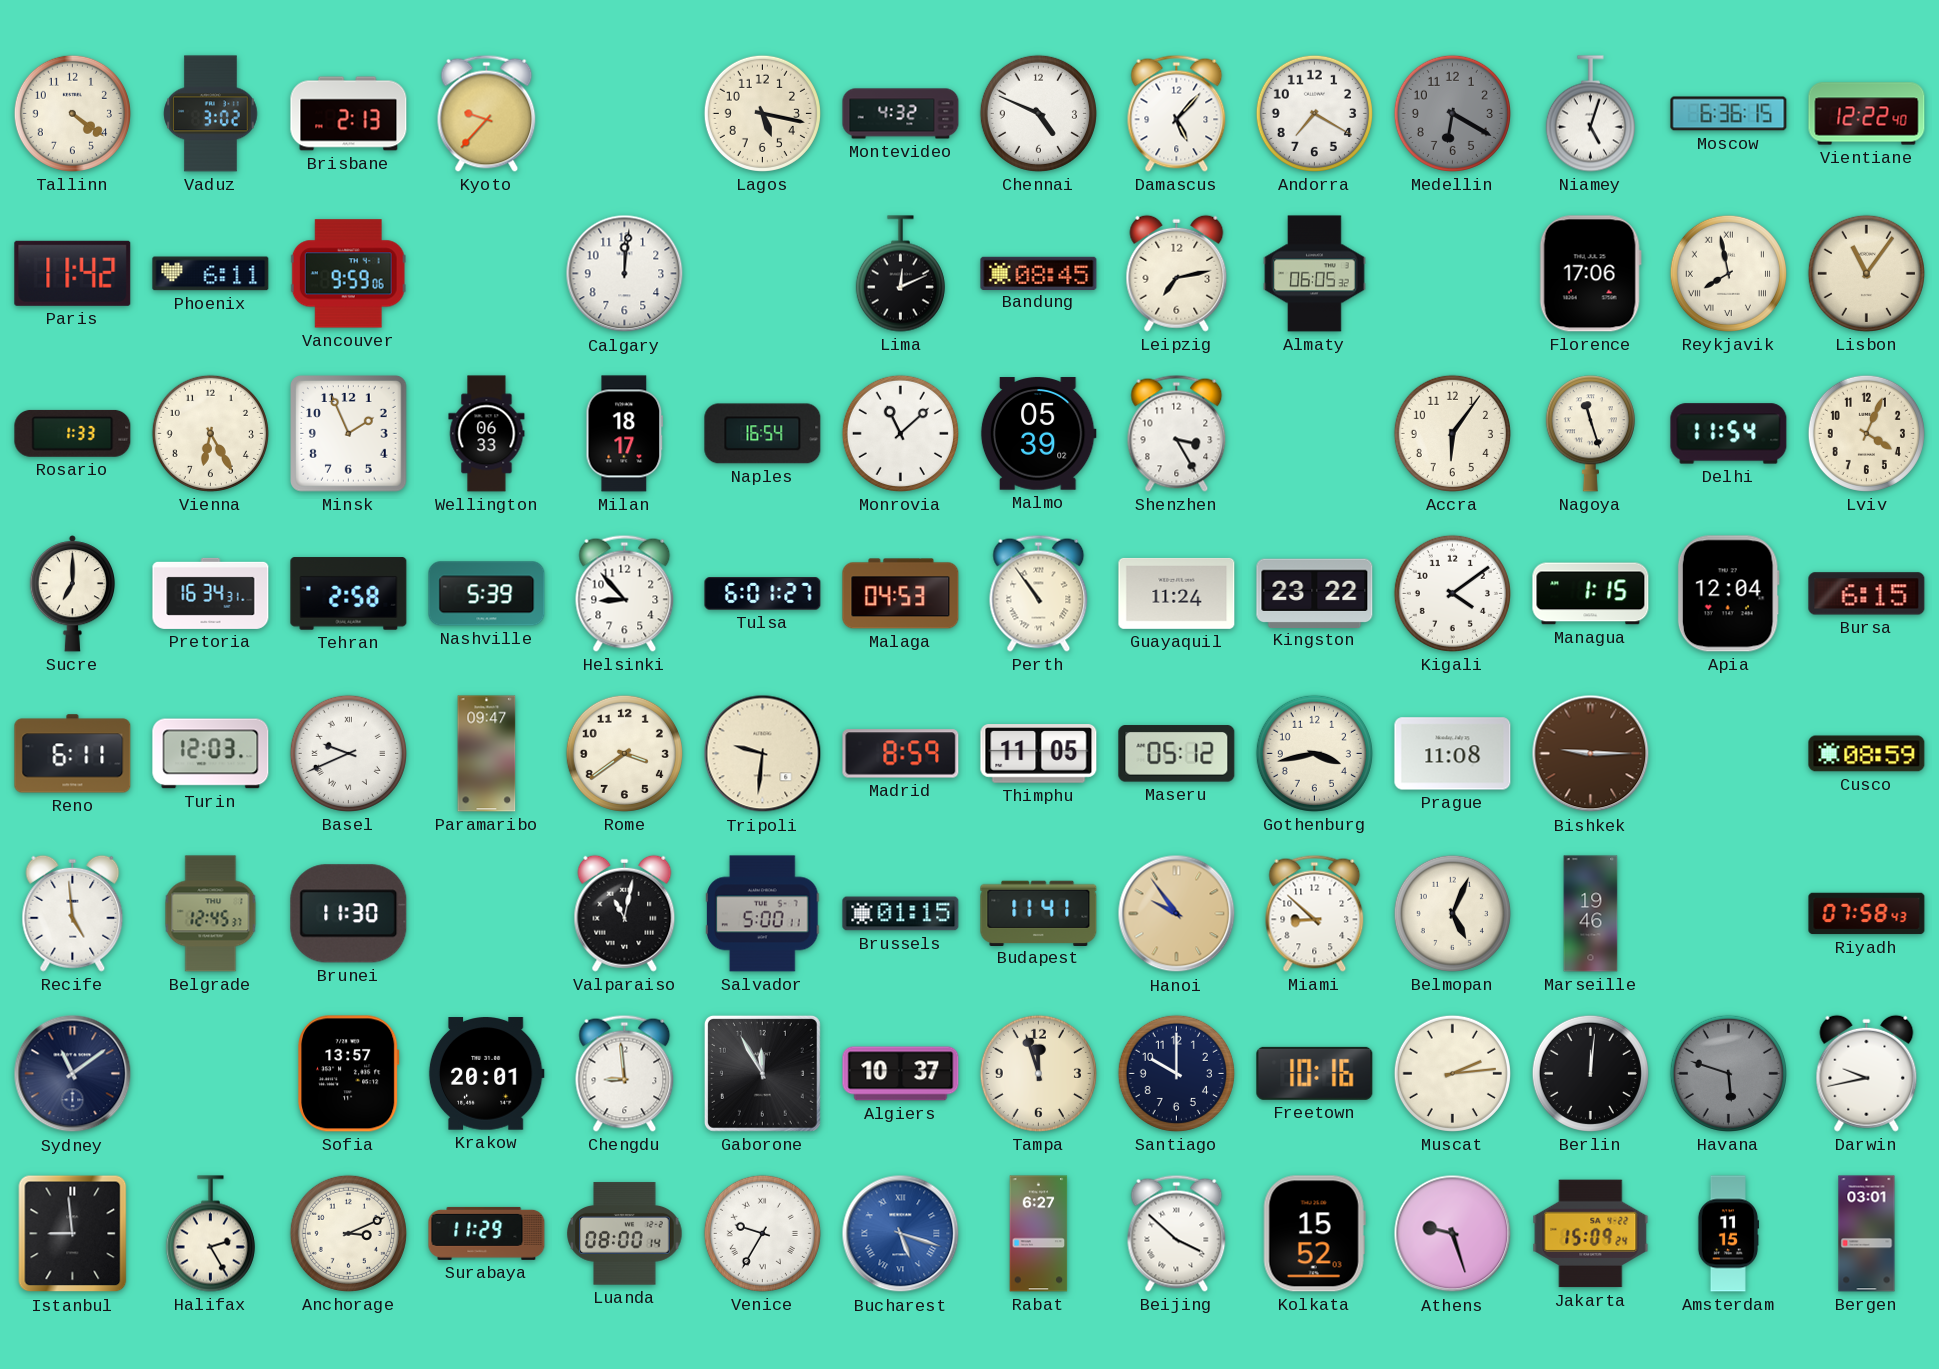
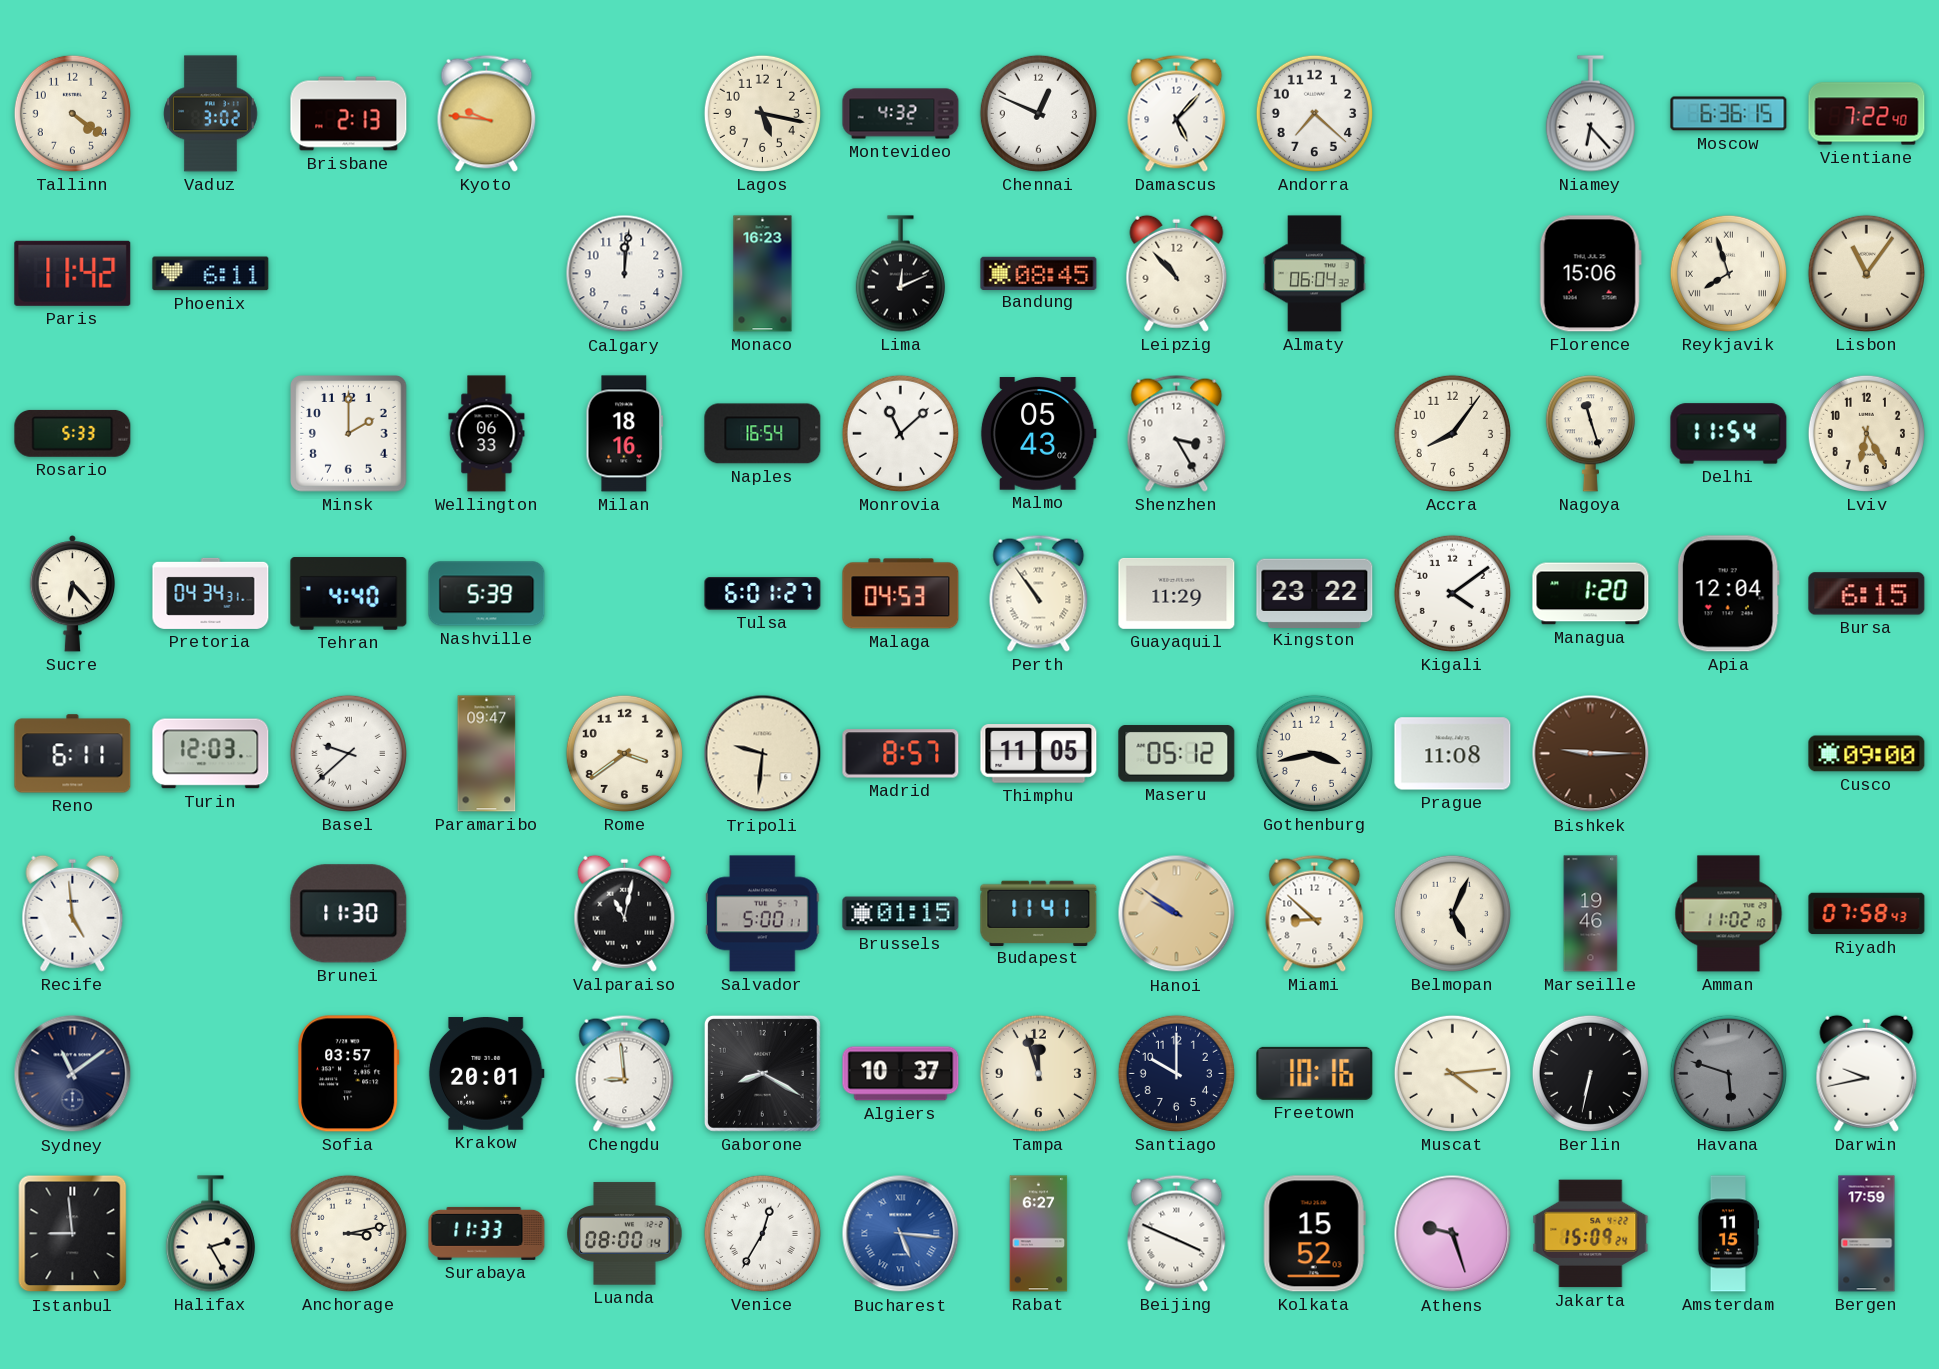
Kyoto: 9:37 -> 9:46
Chennai: 4:49 -> 12:49
Andorra: 7:20 -> 7:22
Medellin: 6:20 -> none
Niamey: 5:03 -> 6:23
Vientiane: 12:22 -> 7:22
Vancouver: 9:59 -> none
Monaco: none -> 16:23
Leipzig: 7:13 -> 10:53
Almaty: 06:05 -> 06:04
Florence: 17:06 -> 15:06
Reykjavik: 7:58 -> 7:57
Rosario: 1:33 -> 5:33
Vienna: 6:25 -> none
Minsk: 1:56 -> 2:00
Milan: 18:17 -> 18:16
Malmo: 05:39 -> 05:43
Accra: 6:06 -> 8:06
Lviv: 4:04 -> 6:25
Sucre: 7:00 -> 6:23
Pretoria: 16:34 -> 04:34
Tehran: 2:58 -> 4:40
Helsinki: 8:53 -> none
Guayaquil: 11:24 -> 11:29
Managua: 1:15 -> 1:20
Basel: 9:41 -> 9:38
Madrid: 8:59 -> 8:57
Cusco: 08:59 -> 09:00
Belgrade: 12:45 -> none
Hanoi: 9:54 -> 9:51
Amman: none -> 11:02
Sofia: 13:57 -> 03:57
Gaborone: 11:55 -> 8:20
Muscat: 2:14 -> 4:14
Berlin: 12:01 -> 6:32
Anchorage: 3:11 -> 3:13
Surabaya: 11:29 -> 11:33
Venice: 9:35 -> 12:35
Bucharest: 5:18 -> 5:16
Beijing: 3:52 -> 3:49
Bergen: 03:01 -> 17:59
